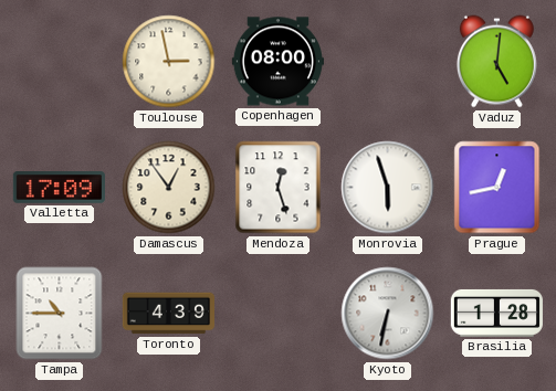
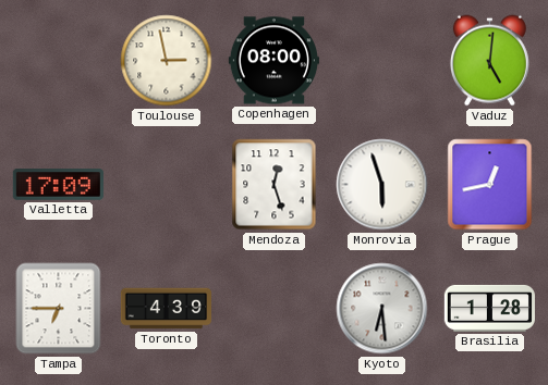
Damascus: 12:54 -> none
Tampa: 10:45 -> 6:45
Kyoto: 6:32 -> 6:29
